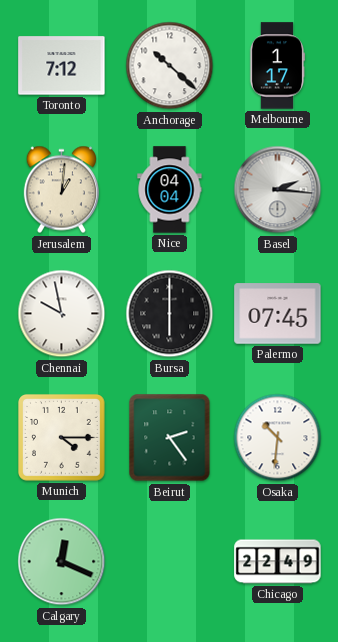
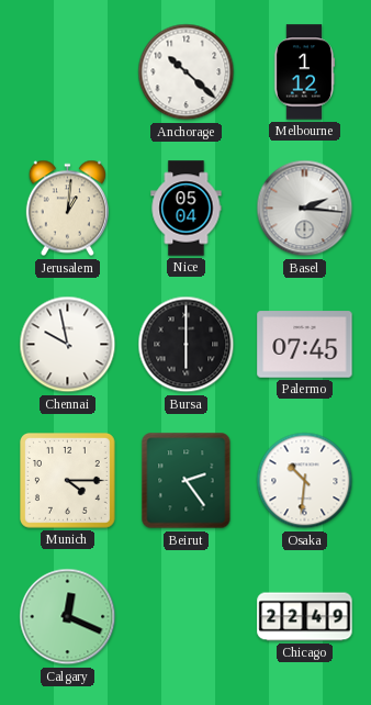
Toronto: 7:12 -> none
Melbourne: 1:17 -> 1:12
Nice: 04:04 -> 05:04
